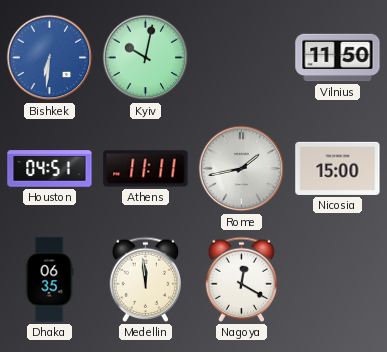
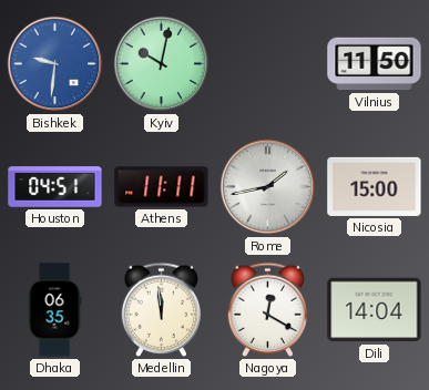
Bishkek: 6:31 -> 9:31
Dili: none -> 14:04
